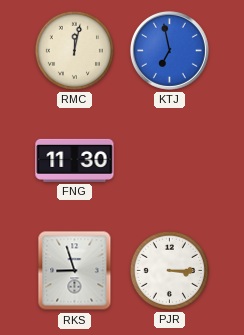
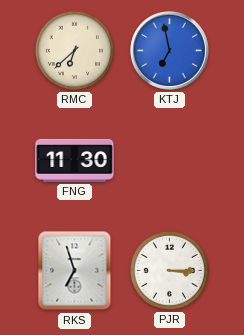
RMC: 12:02 -> 6:38
RKS: 8:57 -> 6:57
